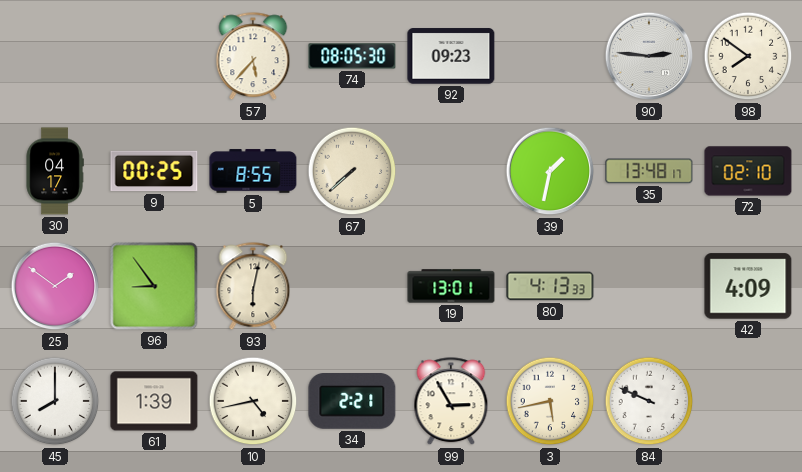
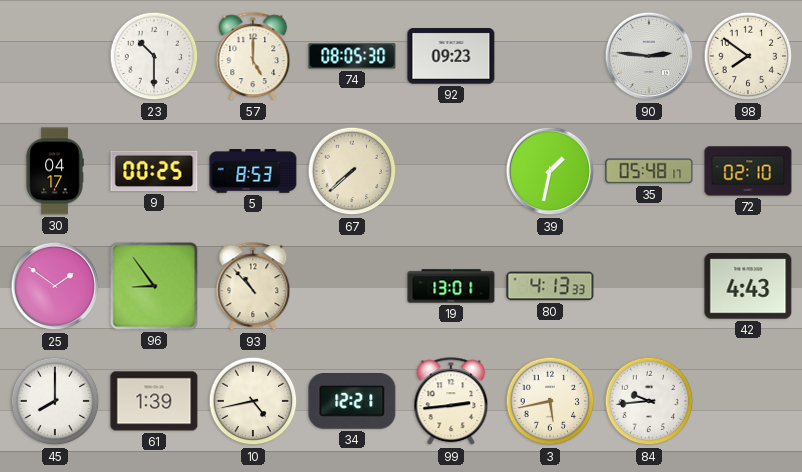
23: none -> 10:30
57: 5:37 -> 5:00
5: 8:55 -> 8:53
35: 13:48 -> 05:48
93: 6:02 -> 10:53
42: 4:09 -> 4:43
34: 2:21 -> 12:21
99: 2:55 -> 2:44
84: 9:49 -> 9:44
